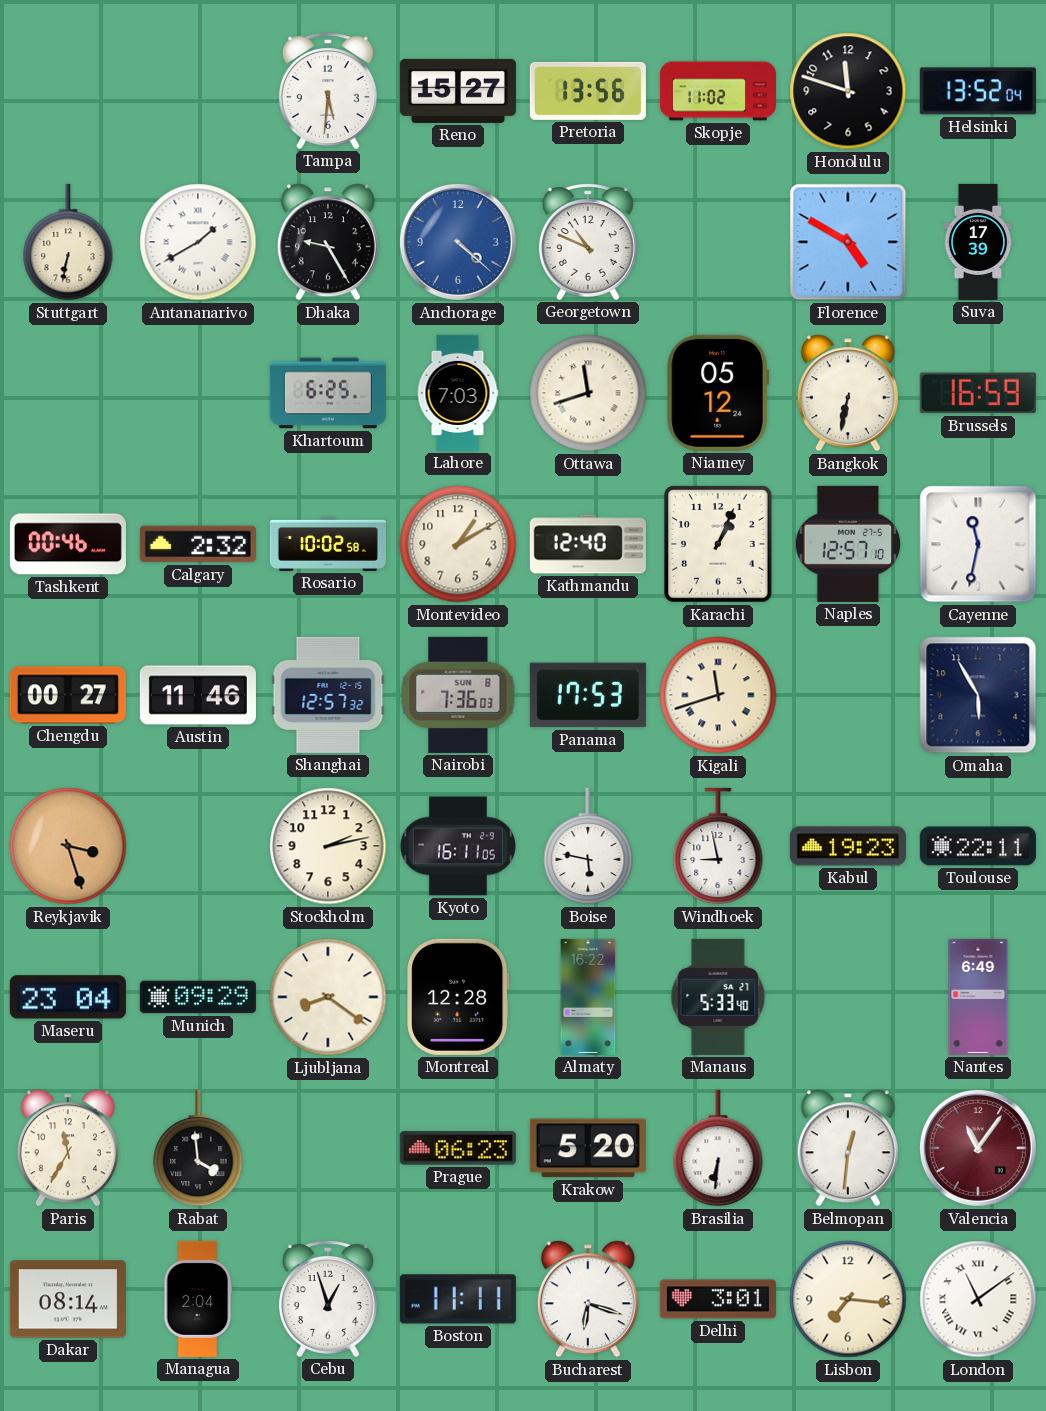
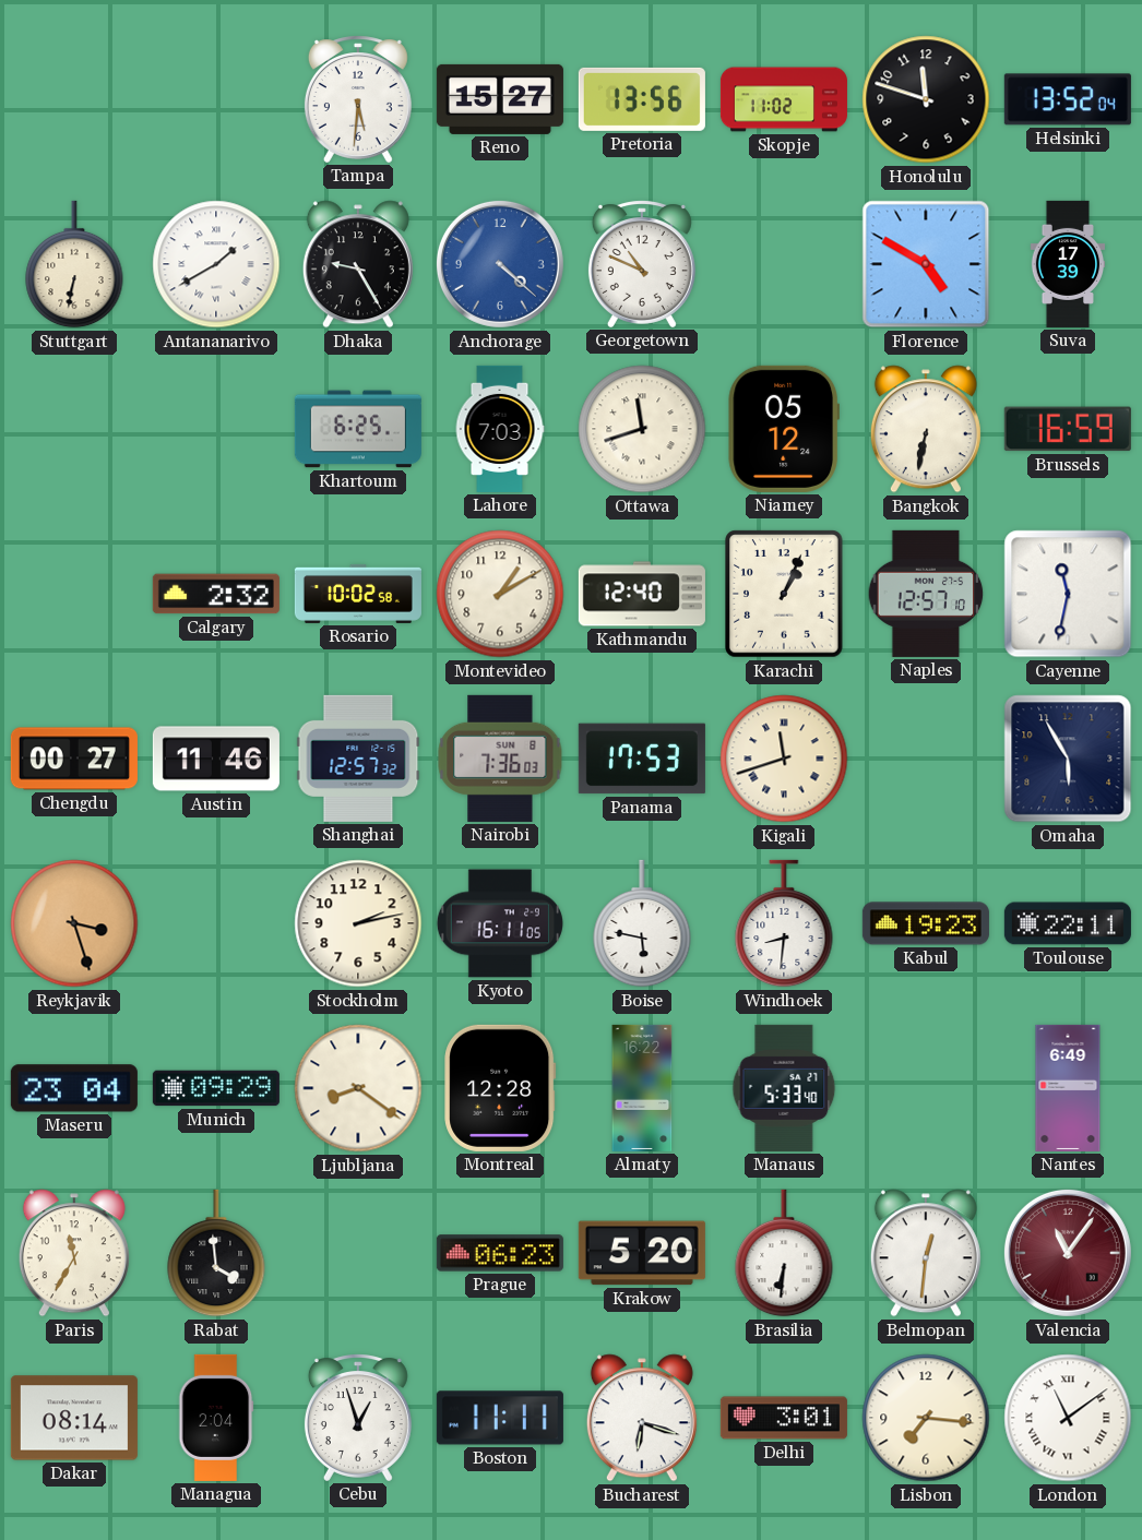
Tashkent: 00:46 -> none
Windhoek: 8:58 -> 8:31
